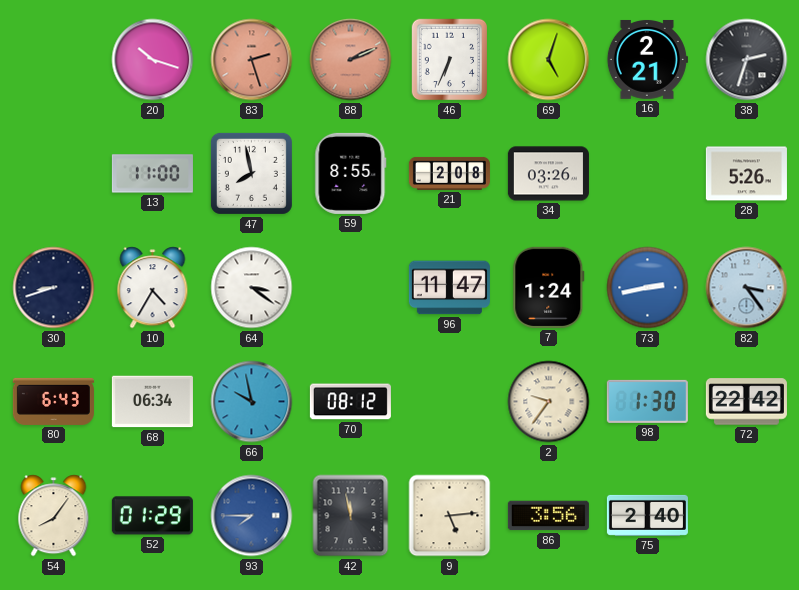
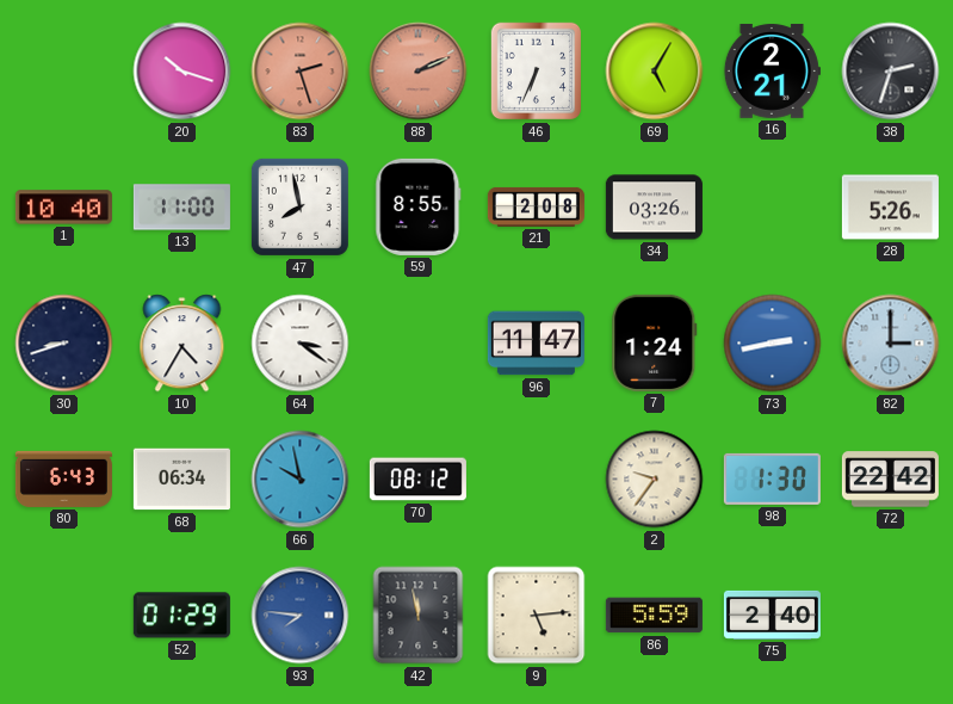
69: 5:03 -> 5:05
1: none -> 10:40
82: 3:24 -> 3:00
54: 8:06 -> none
93: 7:45 -> 7:46
86: 3:56 -> 5:59
